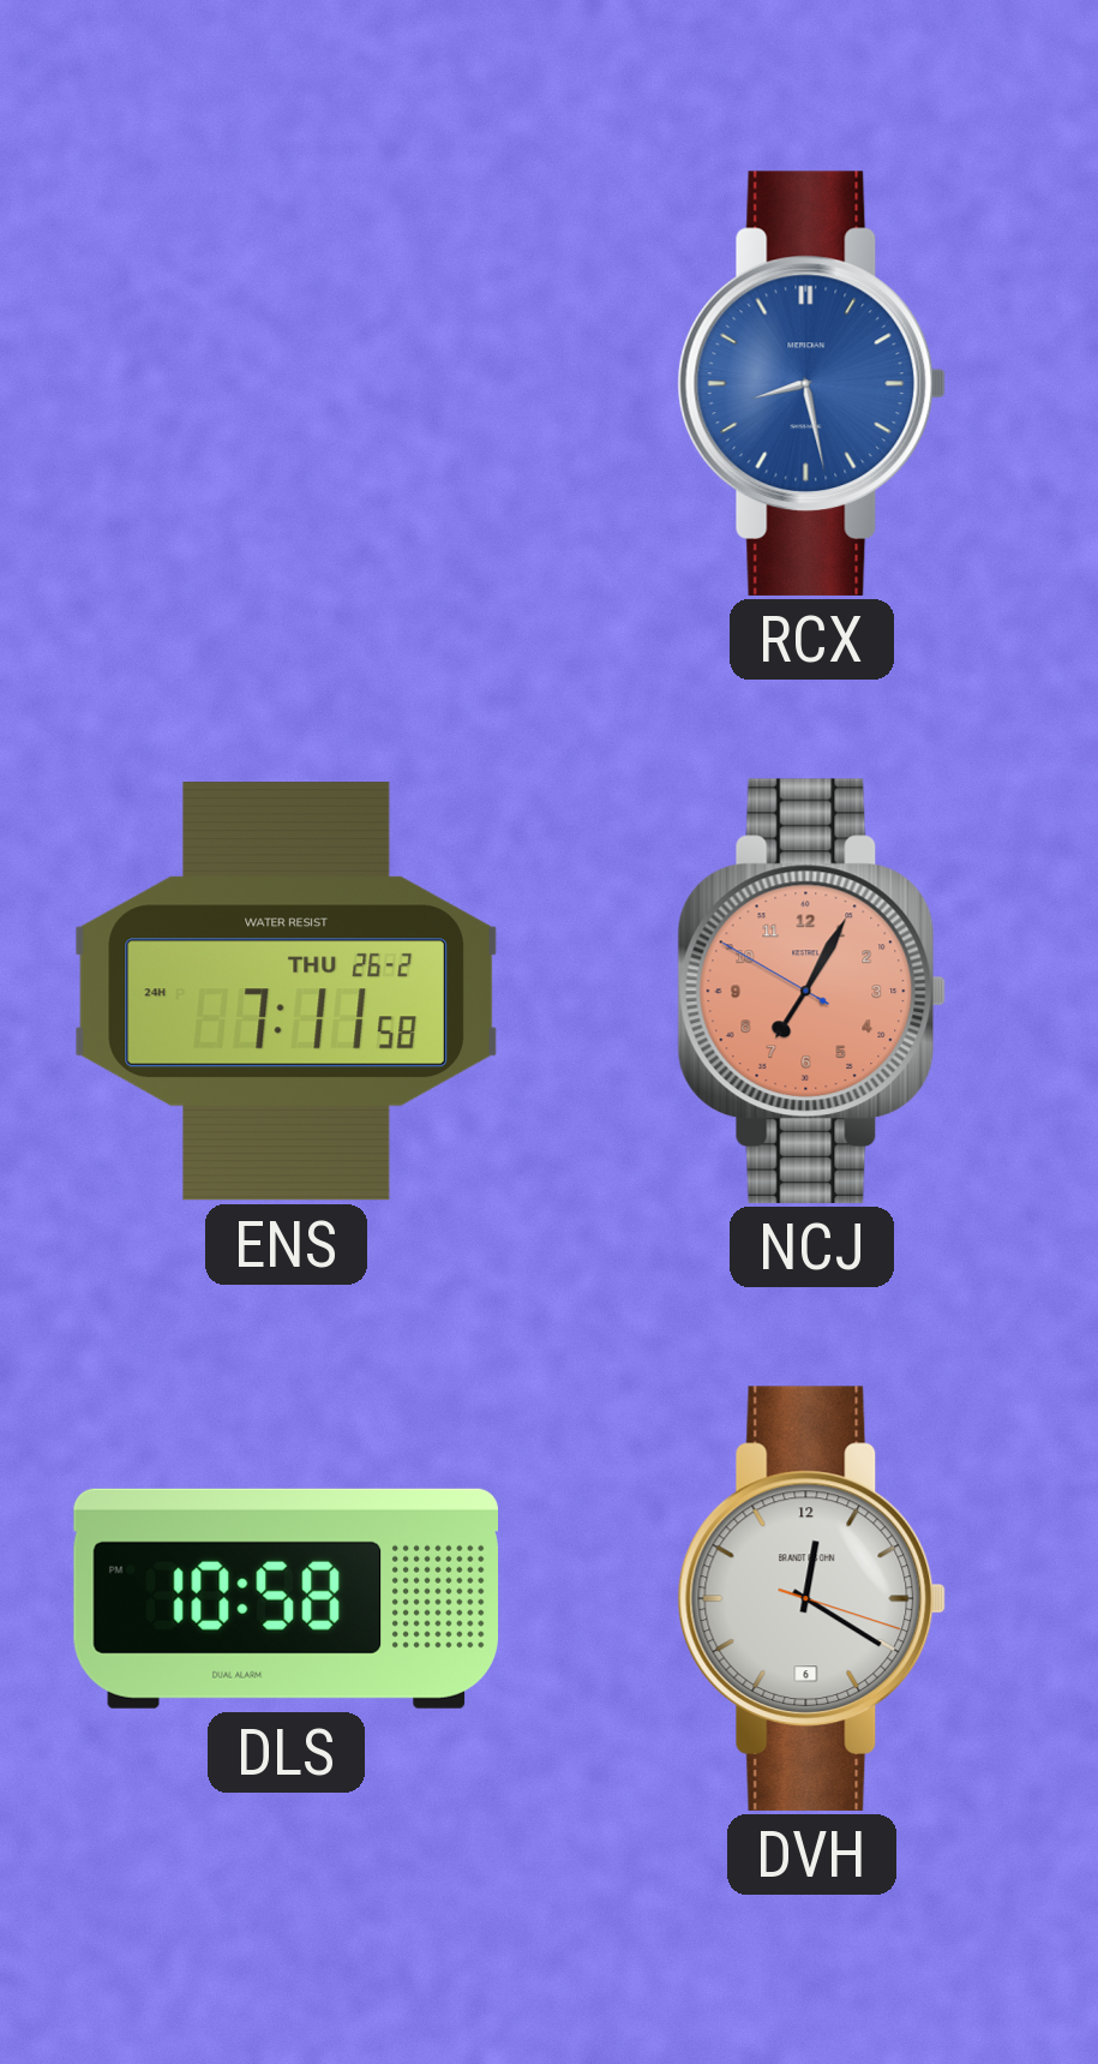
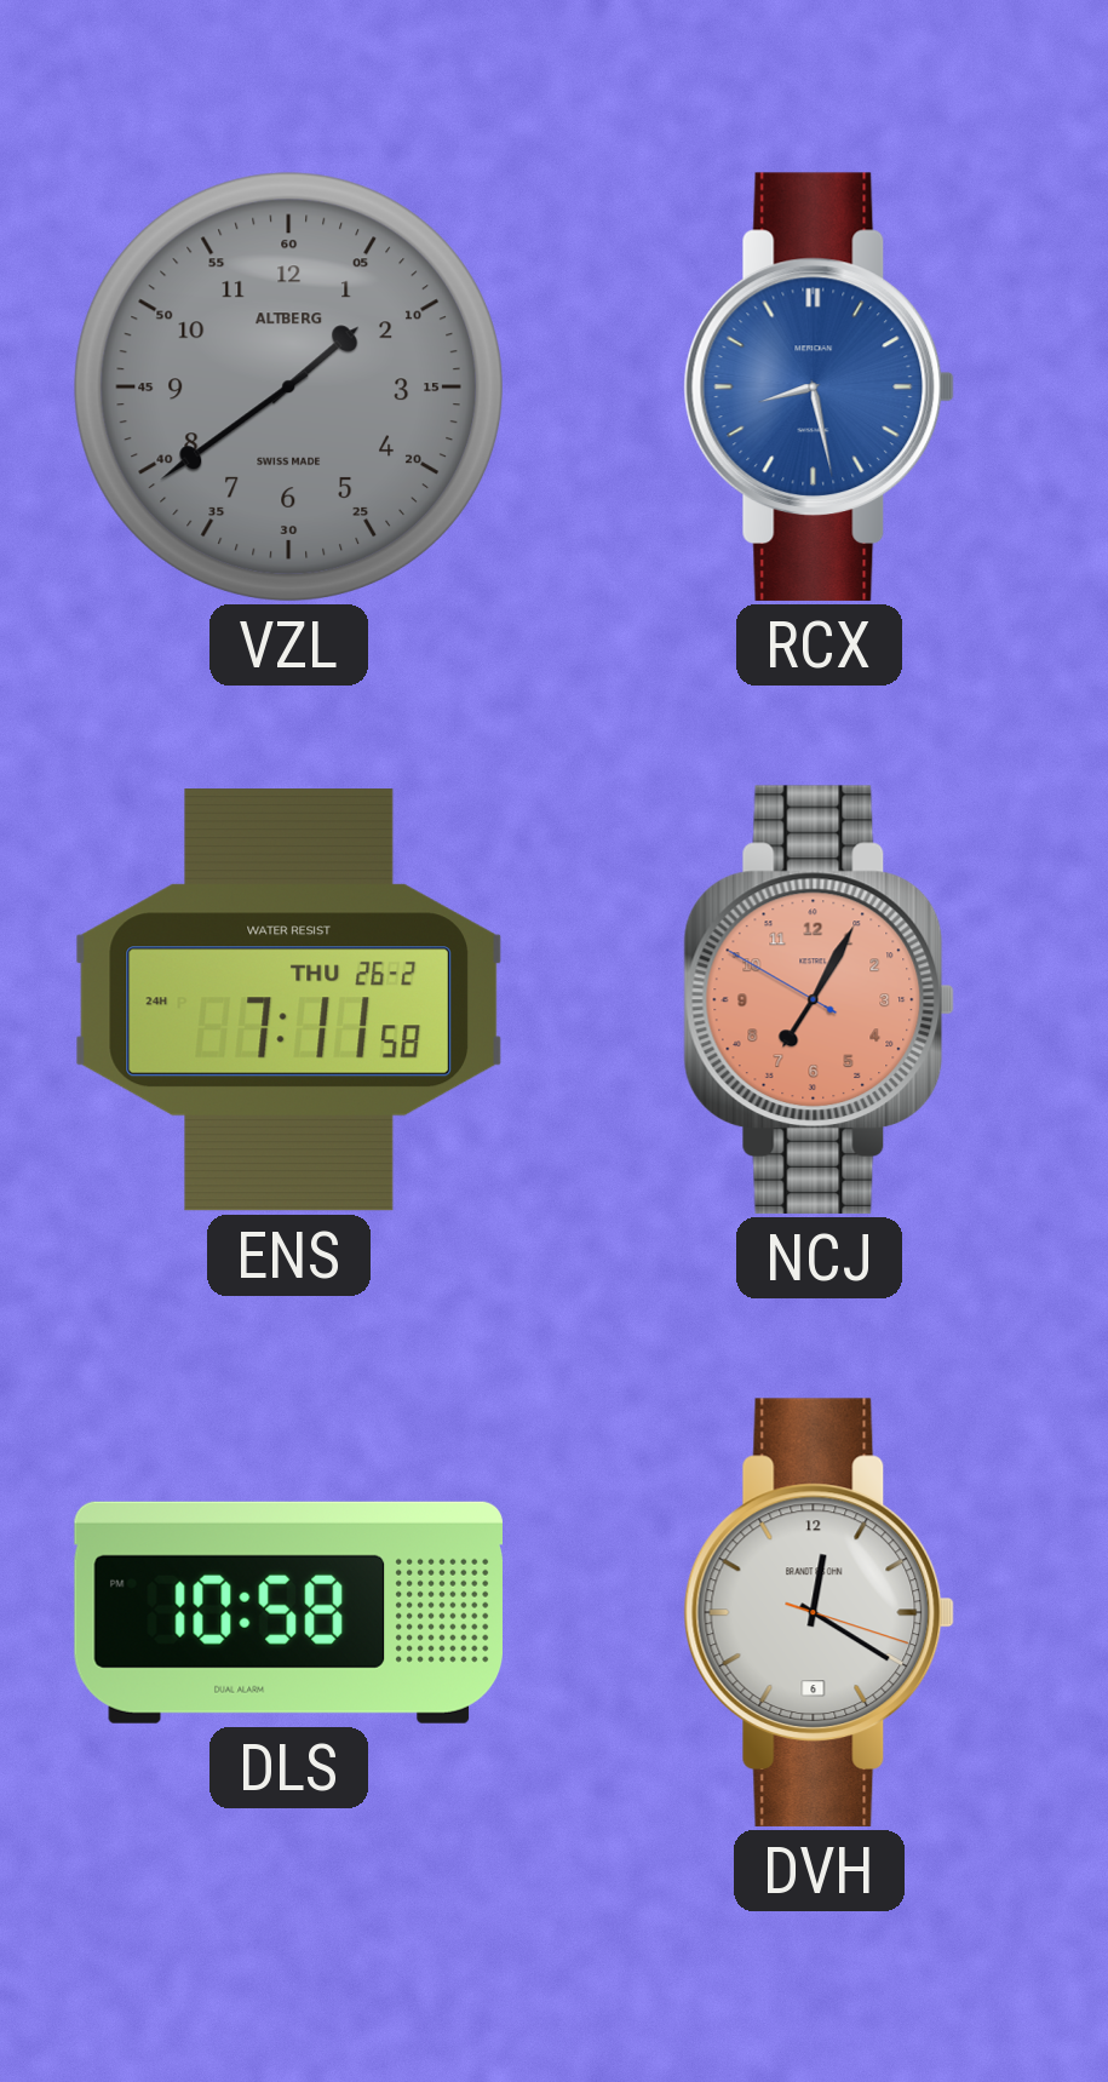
VZL: none -> 1:39
